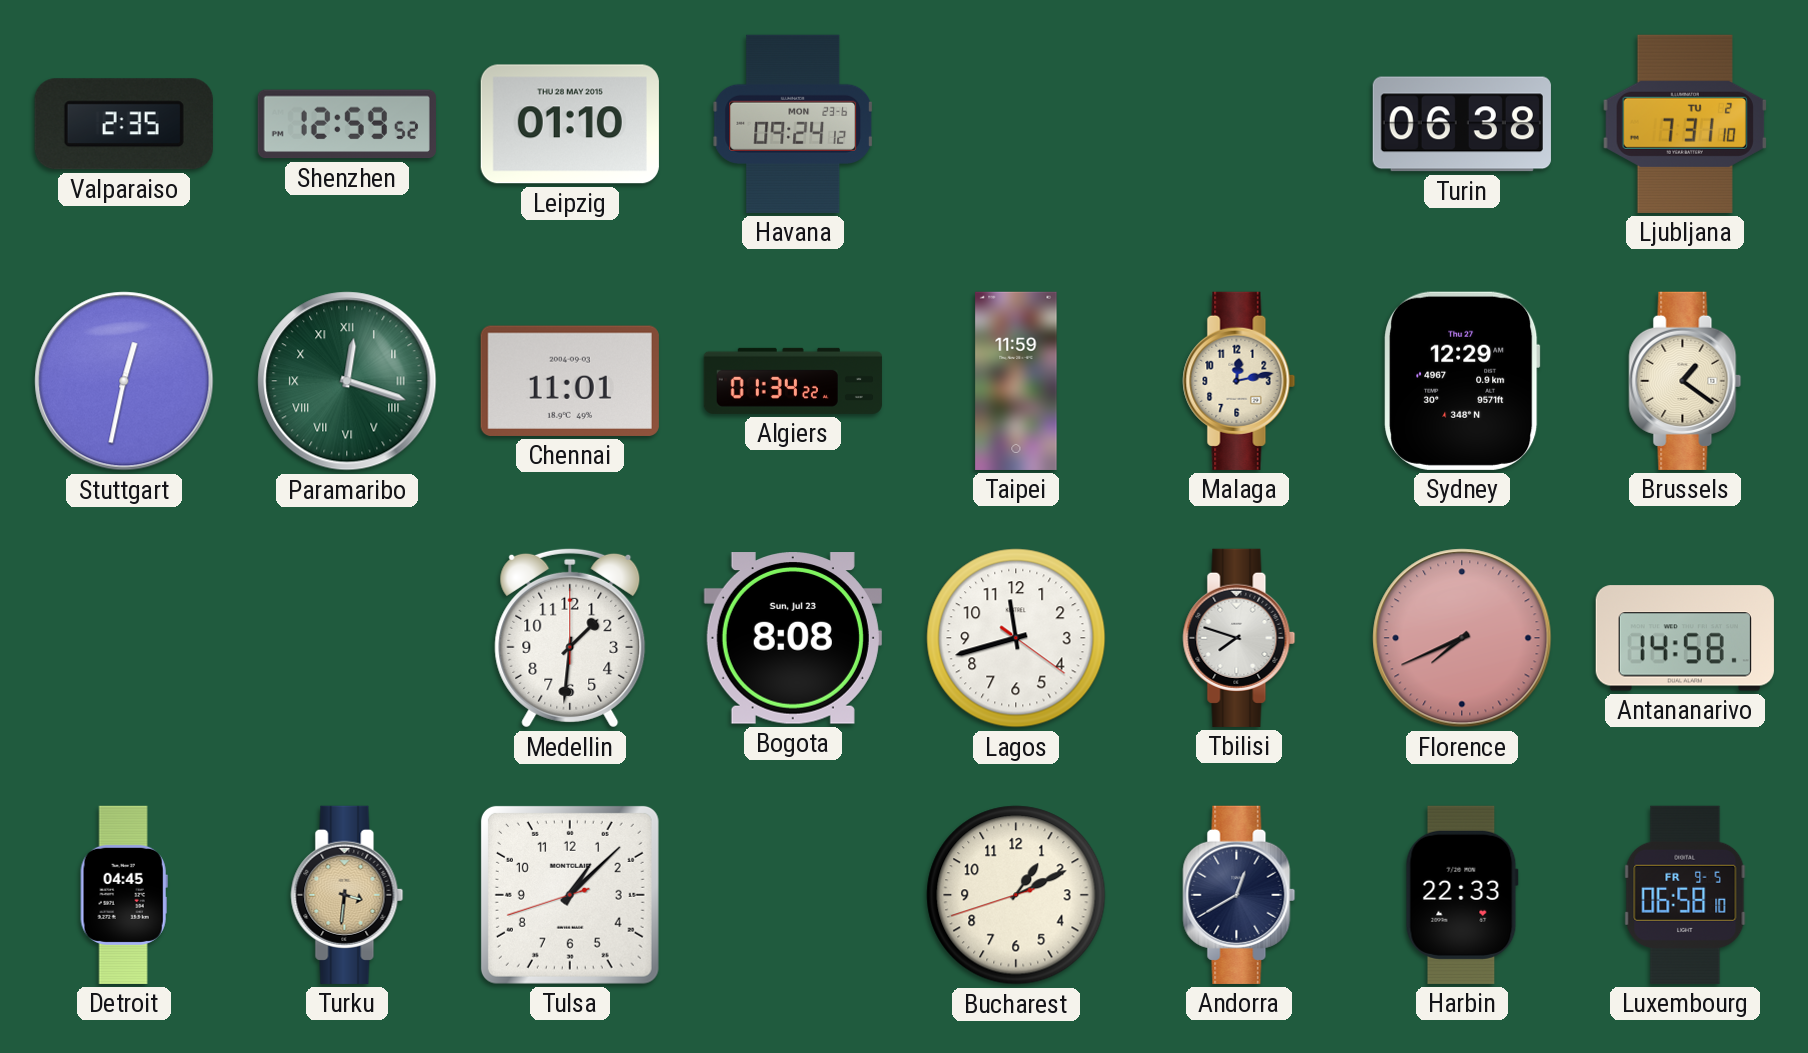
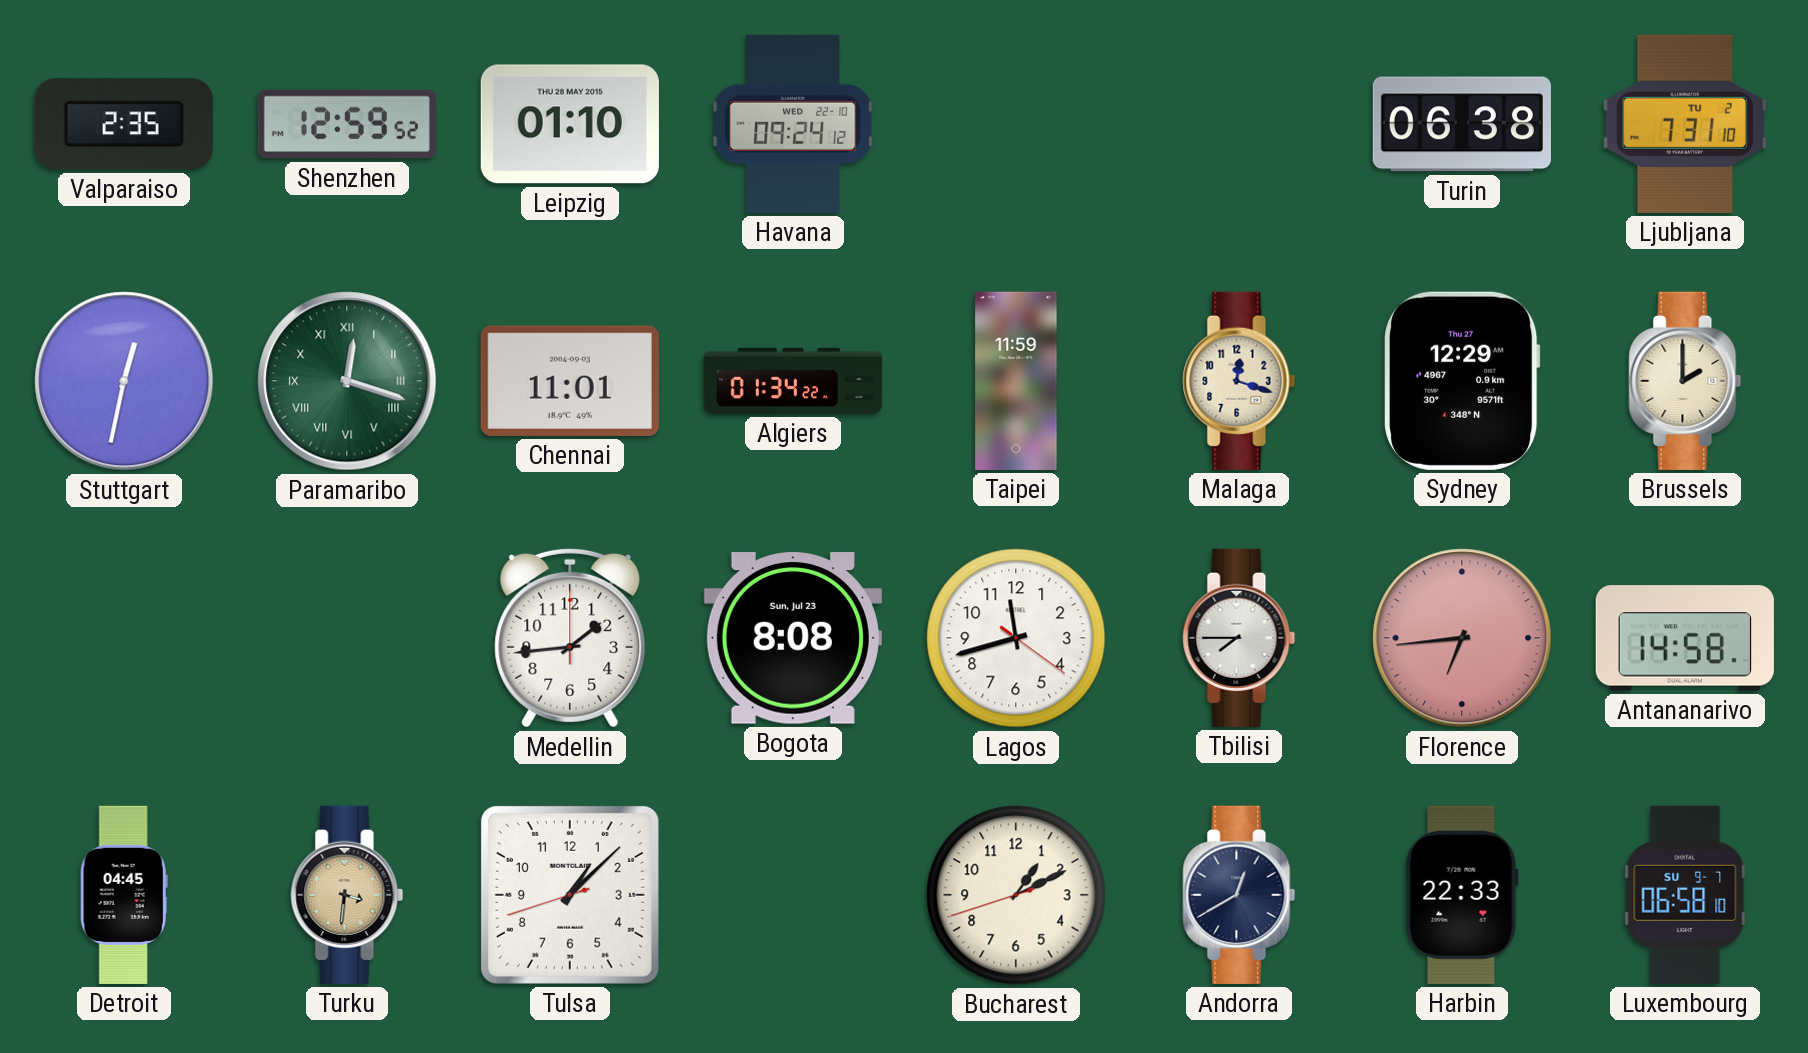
Havana date: MON 23-6 -> WED 22-10
Malaga: 12:13 -> 12:18
Brussels: 1:21 -> 2:00
Medellin: 1:31 -> 1:44
Tbilisi: 7:48 -> 7:45
Florence: 7:41 -> 6:44
Luxembourg date: FR 9-5 -> SU 9-7
